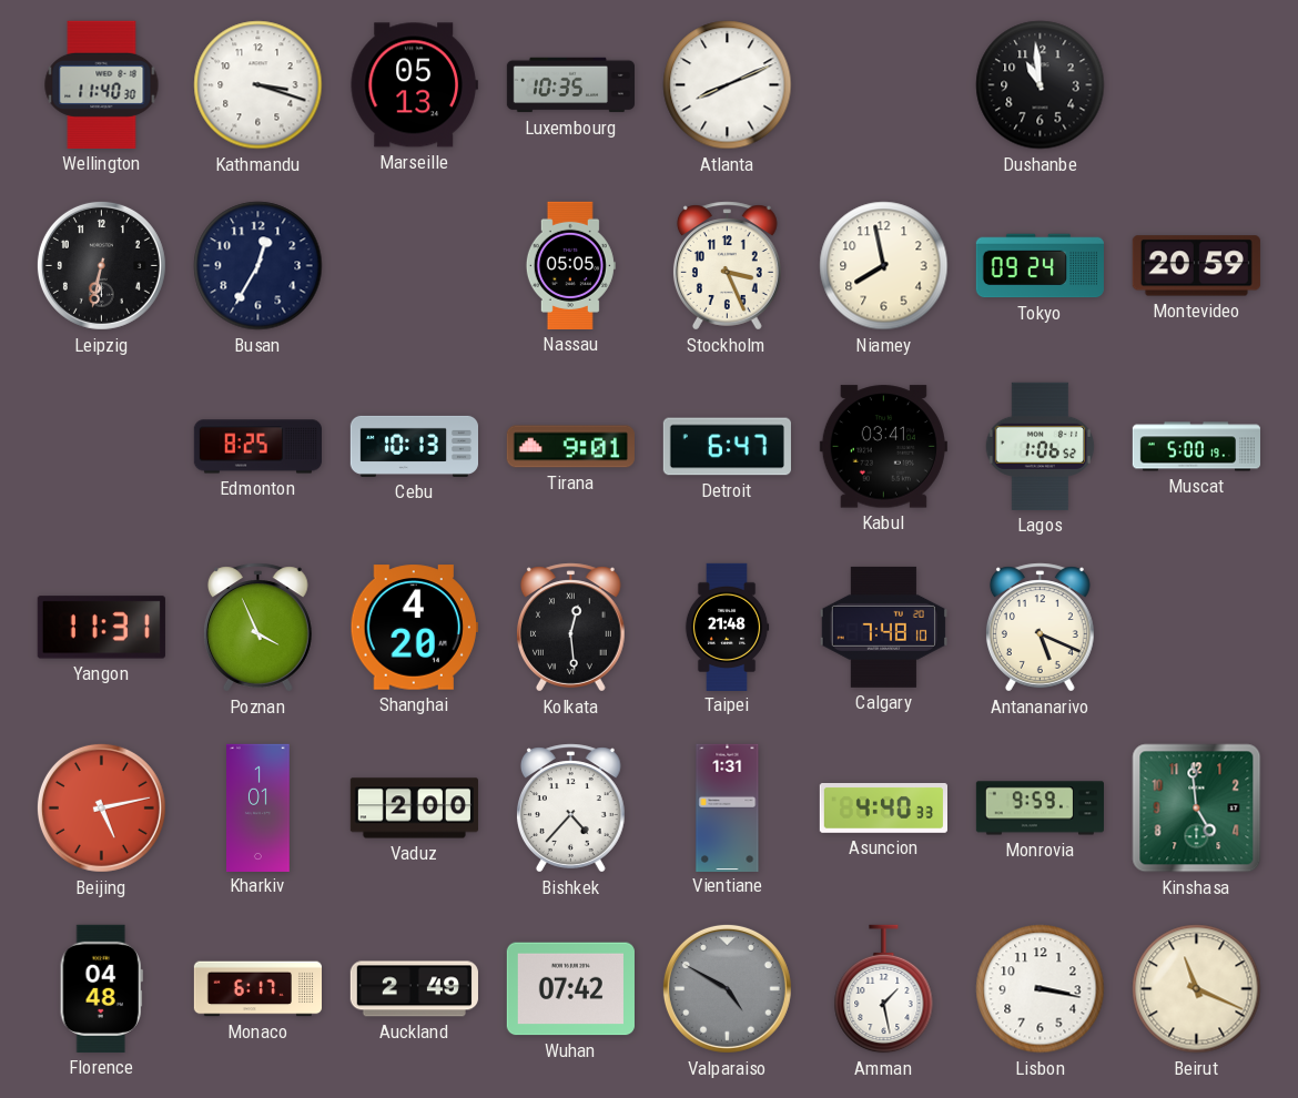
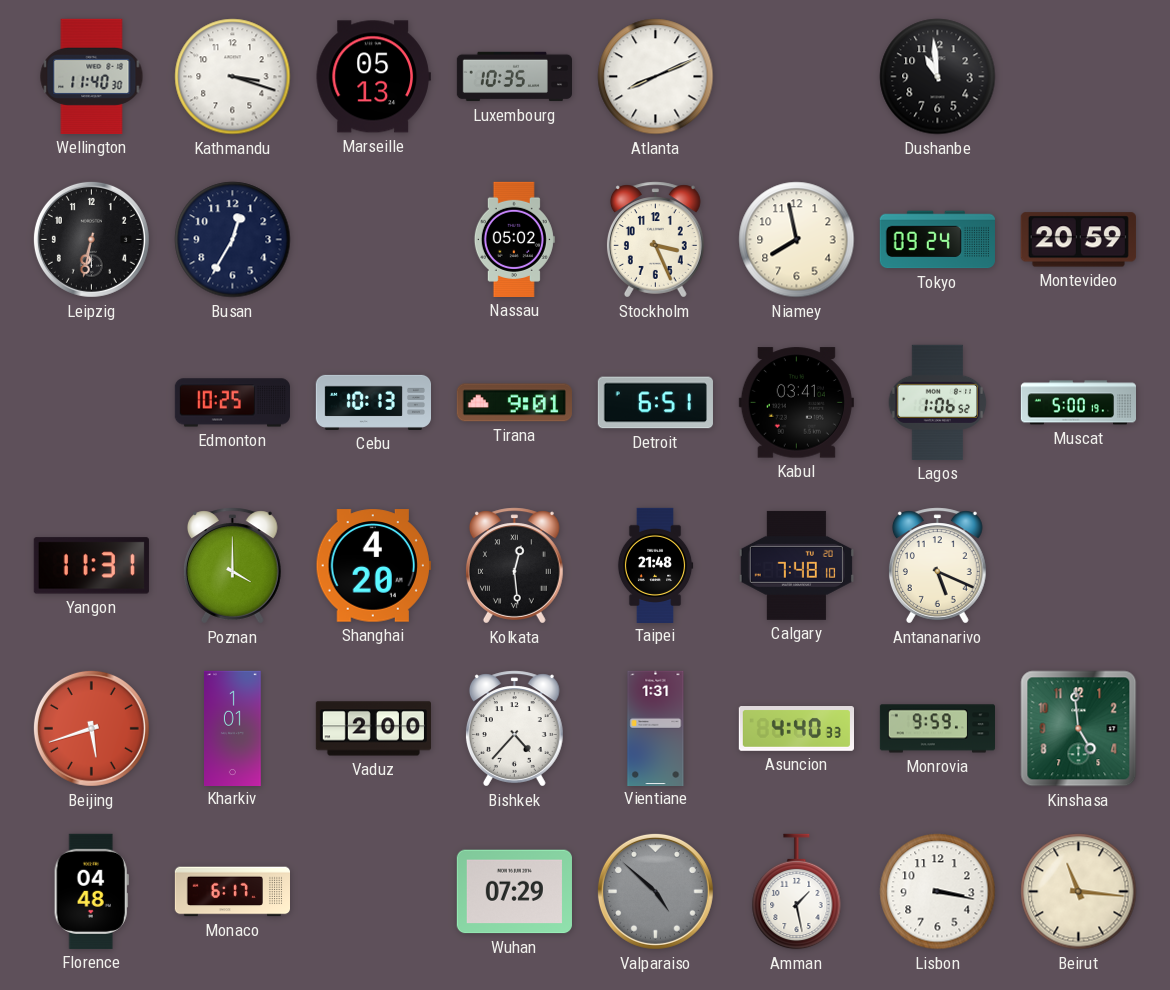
Nassau: 05:05 -> 05:02
Edmonton: 8:25 -> 10:25
Detroit: 6:47 -> 6:51
Poznan: 3:56 -> 4:00
Beijing: 5:13 -> 5:42
Auckland: 2:49 -> none
Wuhan: 07:42 -> 07:29
Valparaiso: 4:50 -> 4:52
Beirut: 11:19 -> 11:16
